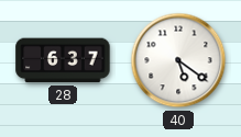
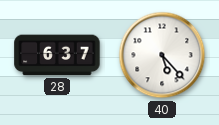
40: 5:21 -> 5:23
